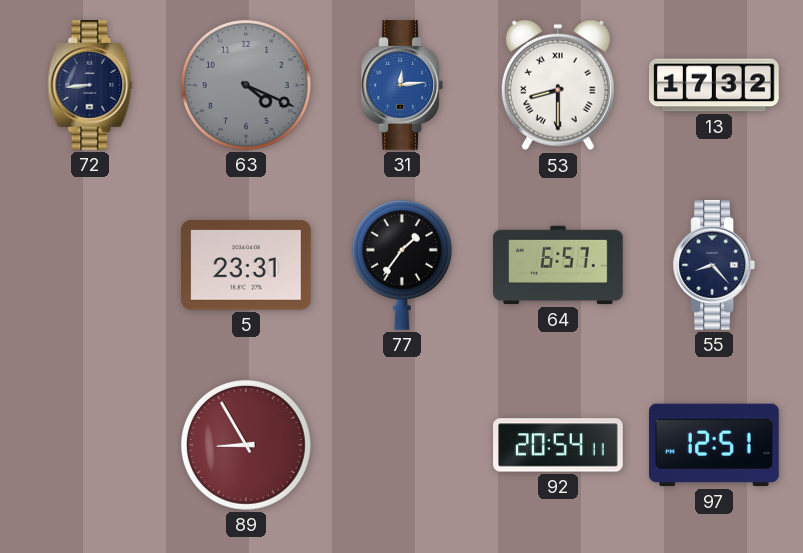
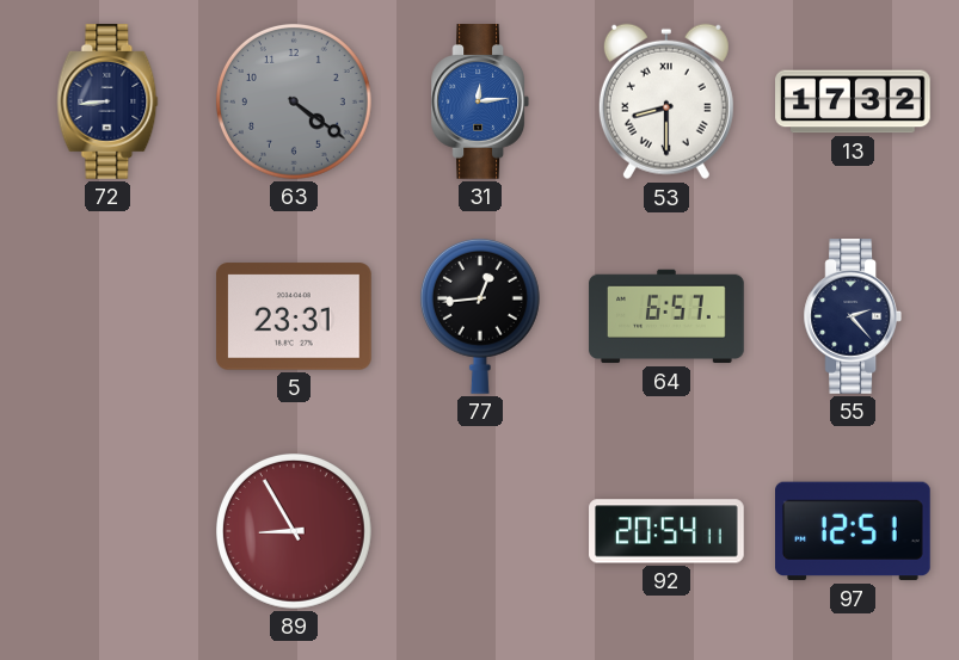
63: 4:19 -> 4:21
77: 1:36 -> 12:44
55: 8:23 -> 2:23
